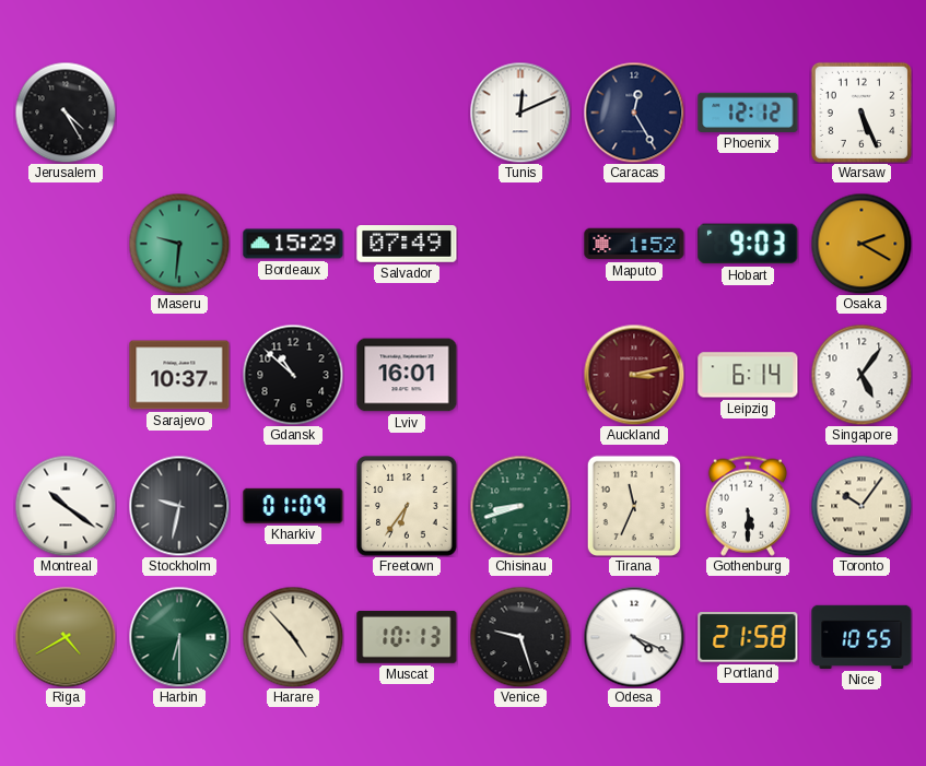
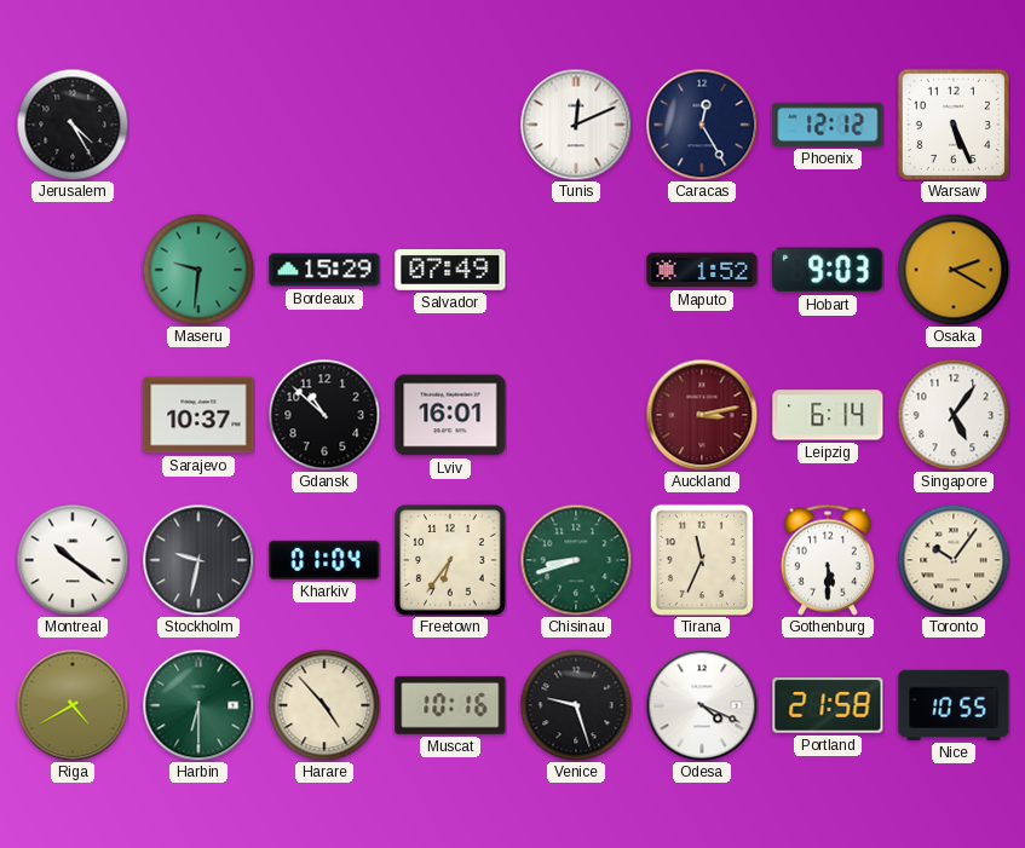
Kharkiv: 01:09 -> 01:04
Muscat: 10:13 -> 10:16
